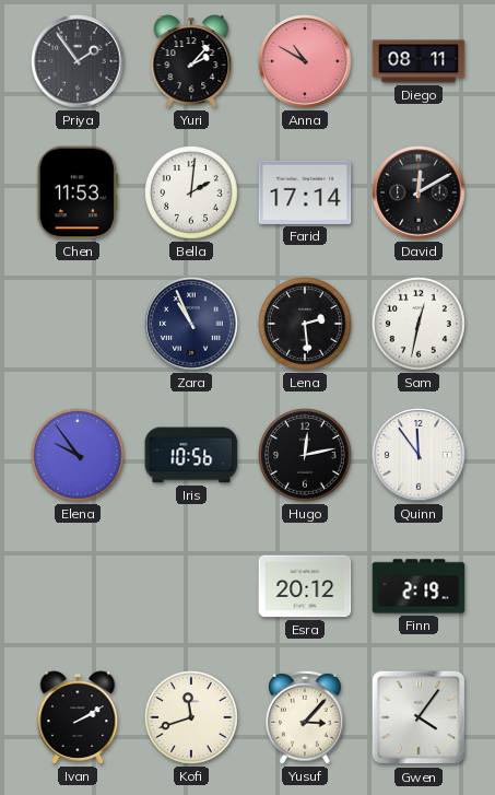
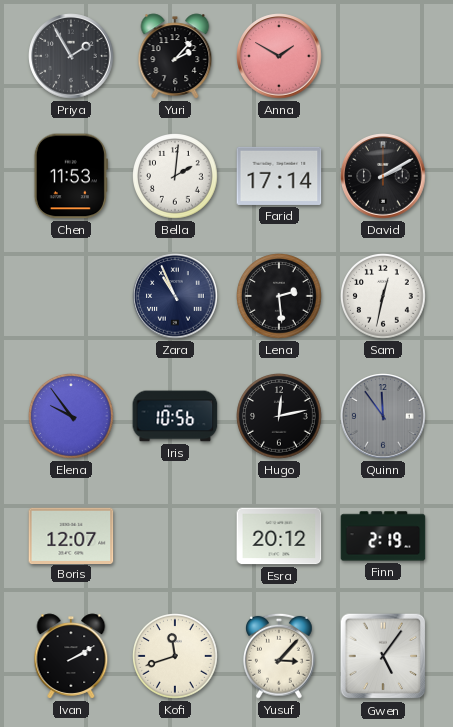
Priya: 1:54 -> 1:55
Anna: 10:50 -> 1:50
Diego: 08:11 -> none
David: 12:10 -> 2:10
Quinn dial: white -> grey
Boris: none -> 12:07
Gwen: 4:06 -> 5:06
